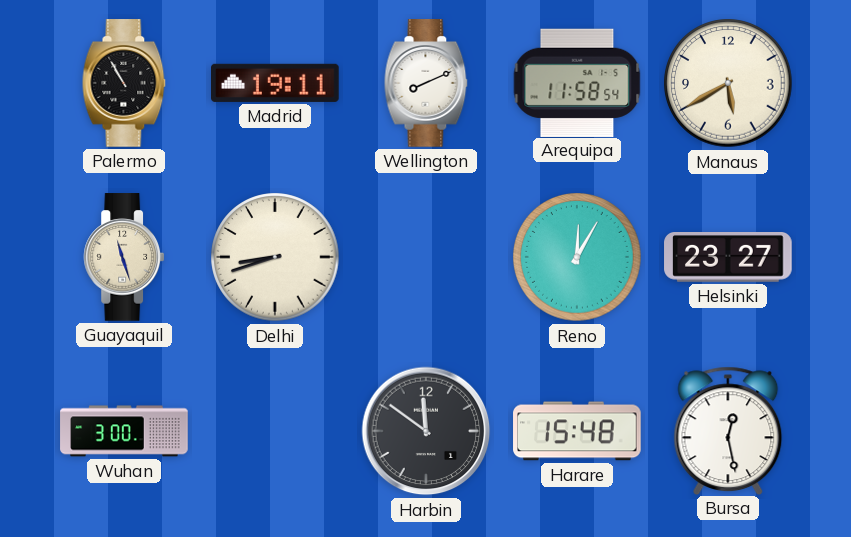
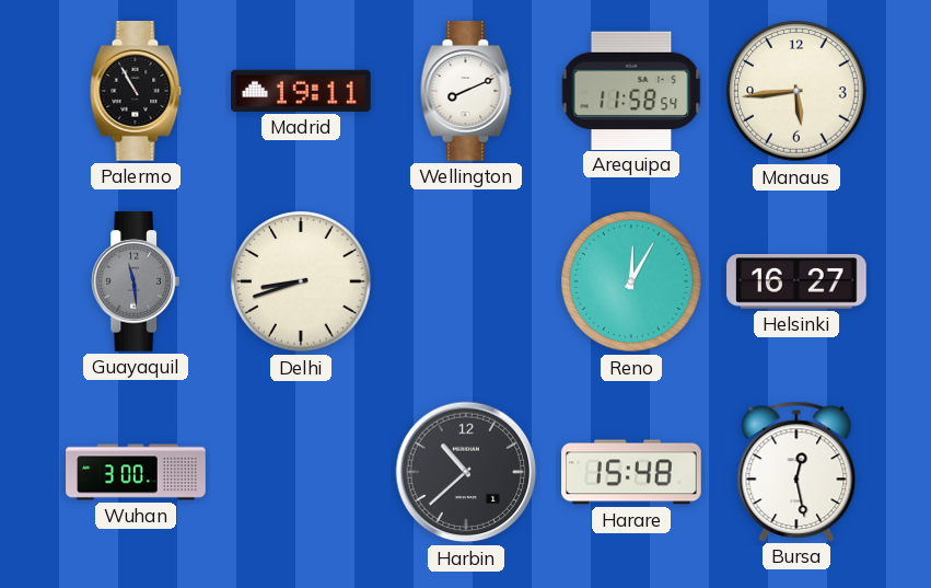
Manaus: 5:40 -> 5:44
Guayaquil: 11:27 -> 11:29
Guayaquil dial: cream -> grey
Helsinki: 23:27 -> 16:27
Harbin: 11:51 -> 10:38
